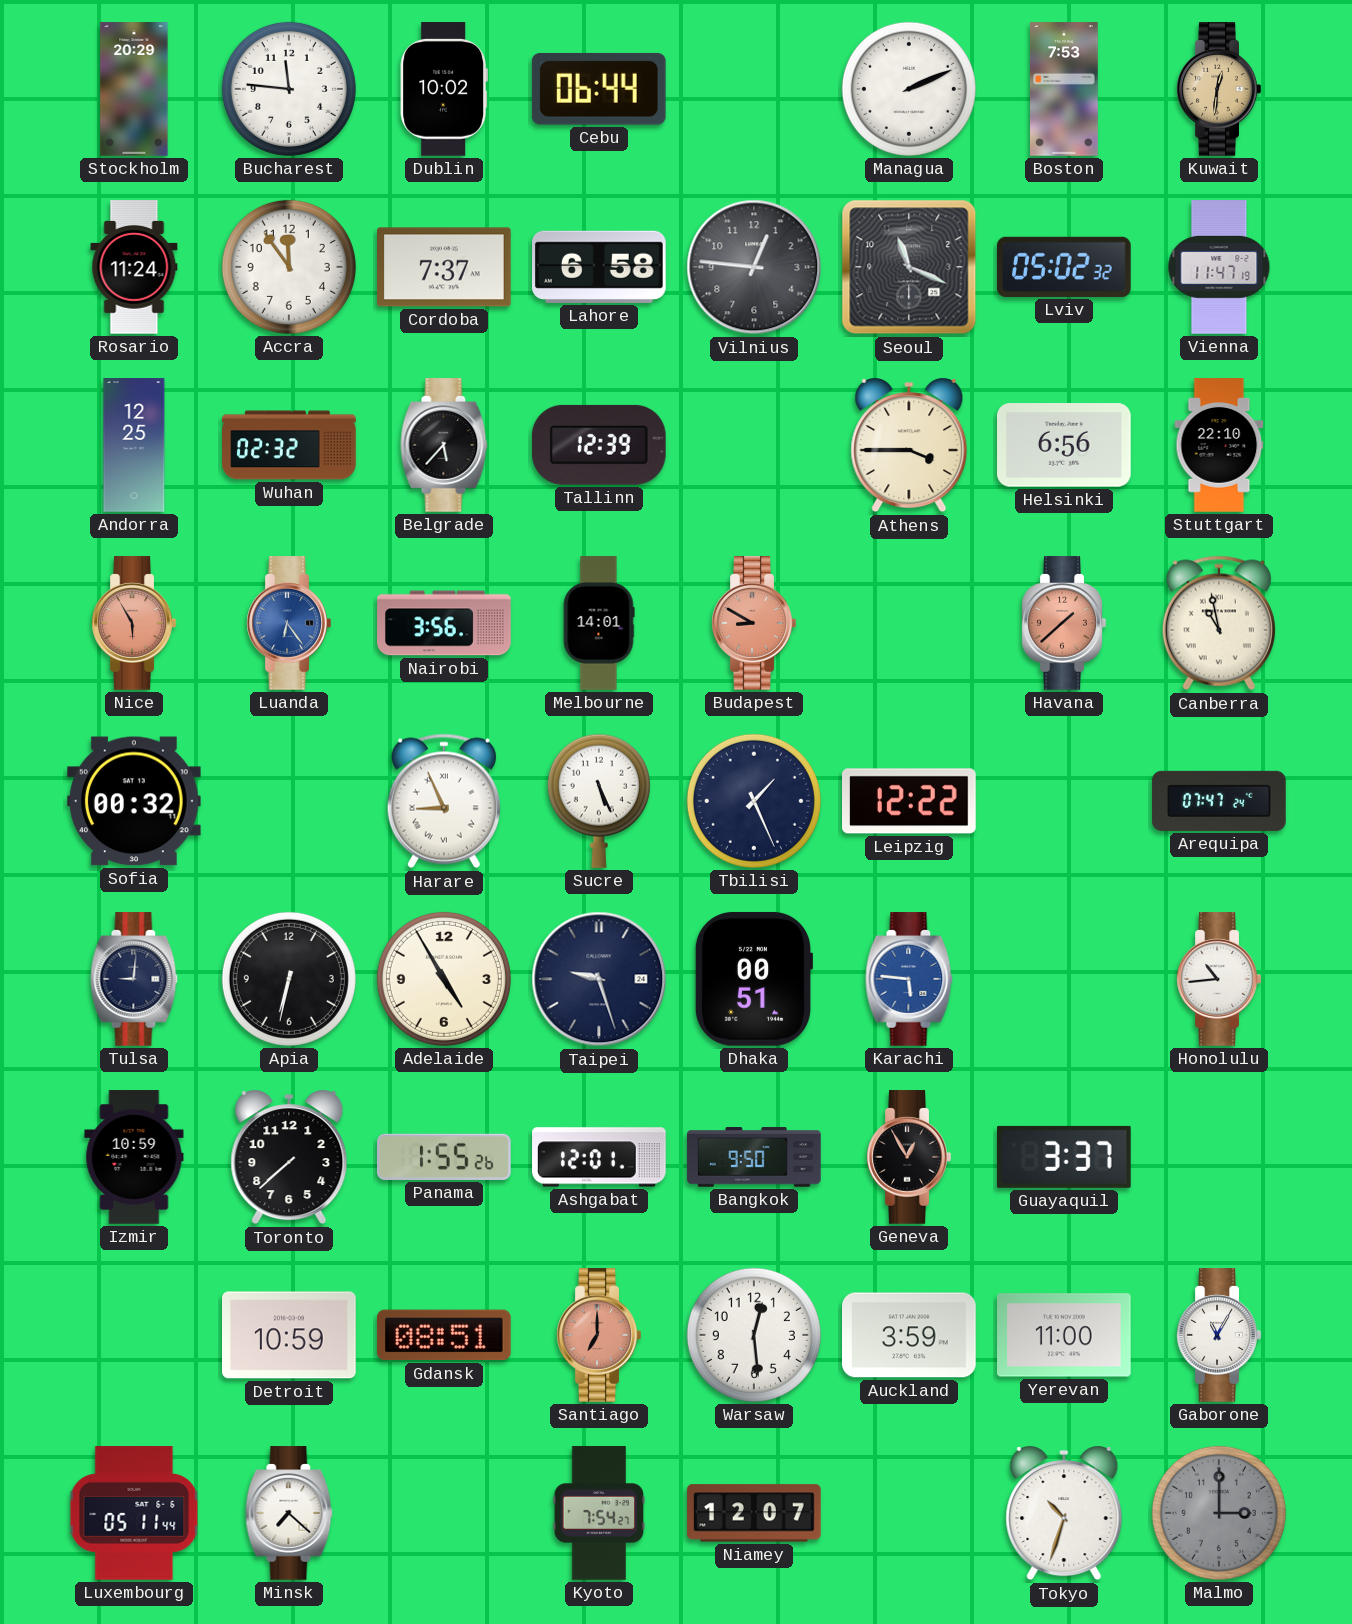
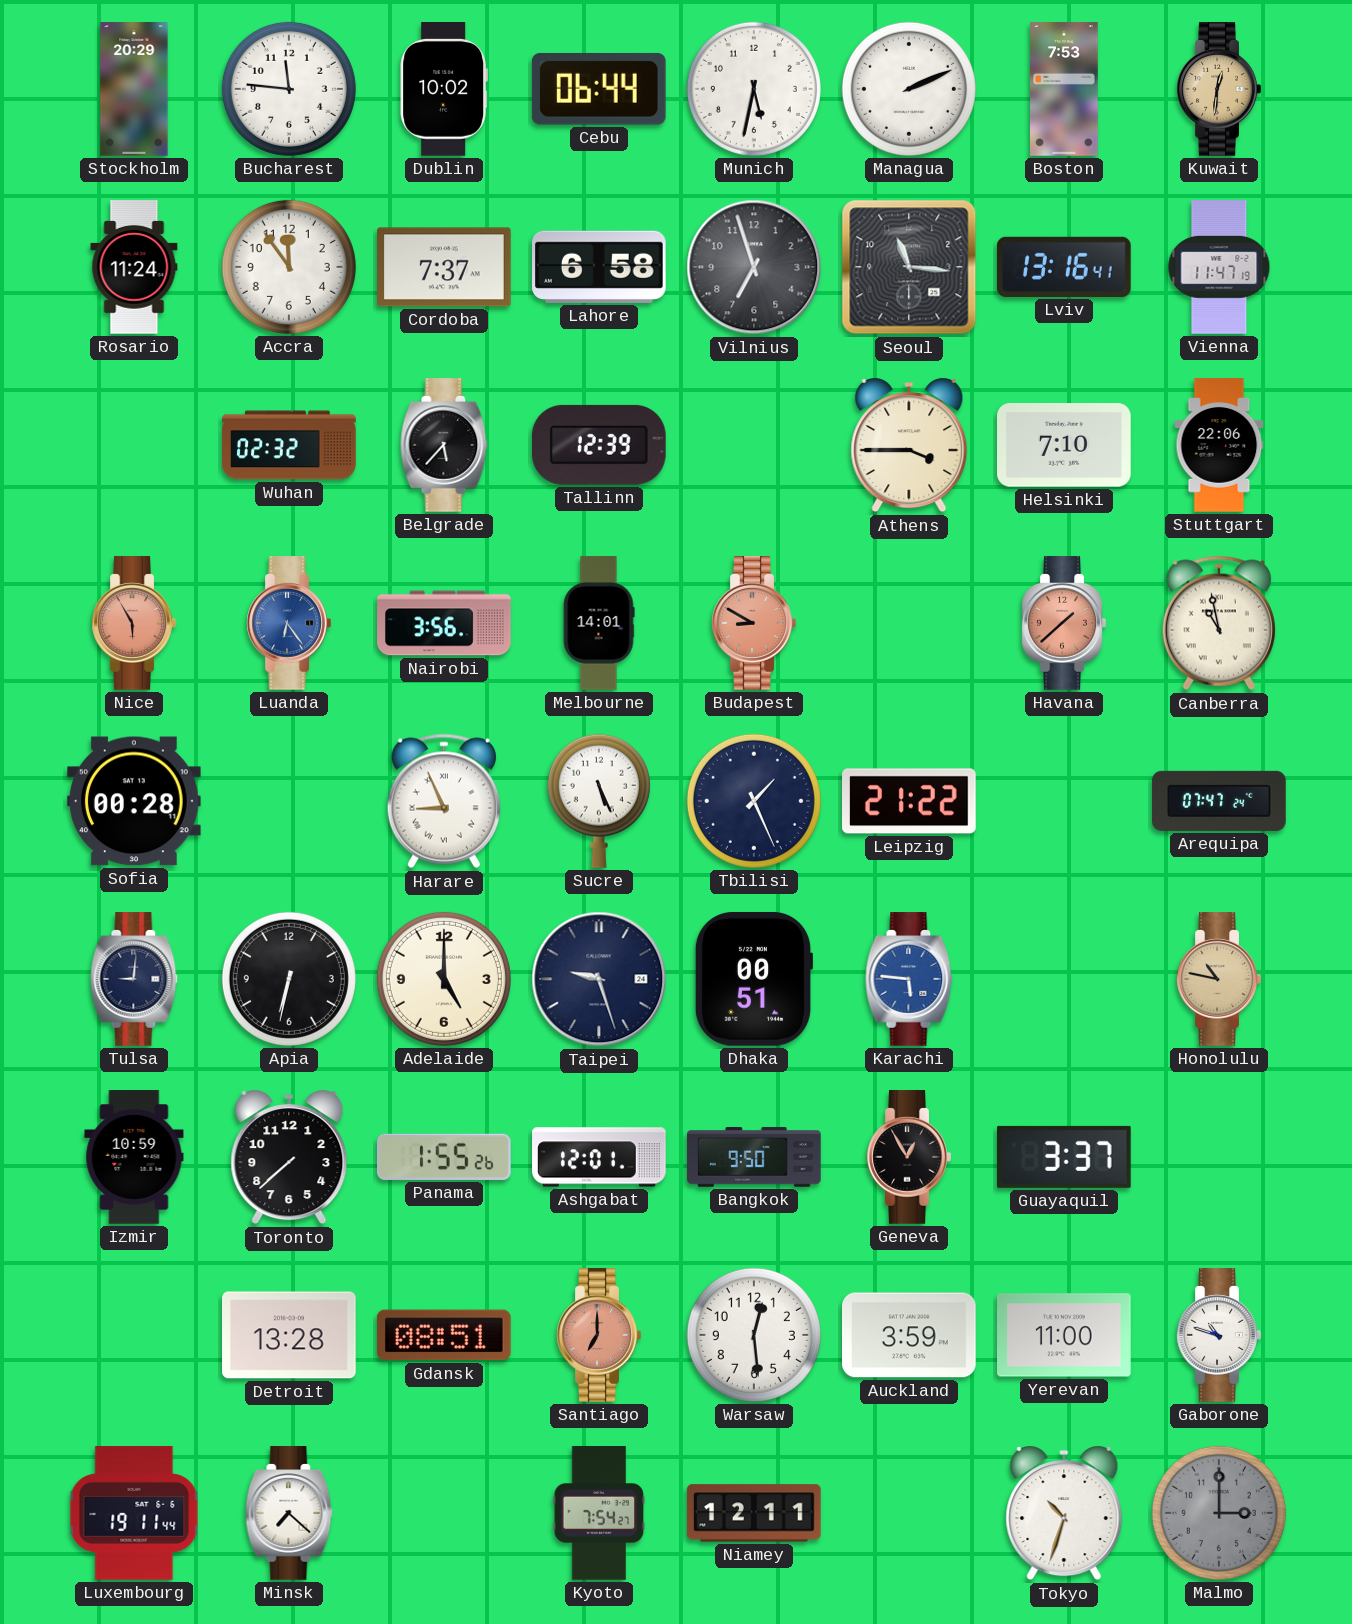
Munich: none -> 5:32
Vilnius: 12:46 -> 6:57
Seoul: 11:19 -> 11:16
Lviv: 05:02 -> 13:16
Andorra: 12:25 -> none
Helsinki: 6:56 -> 7:10
Stuttgart: 22:10 -> 22:06
Sofia: 00:32 -> 00:28
Leipzig: 12:22 -> 21:22
Adelaide: 4:55 -> 5:00
Honolulu: 10:44 -> 10:47
Honolulu dial: white -> champagne
Detroit: 10:59 -> 13:28
Gaborone: 11:05 -> 10:48
Luxembourg: 05:11 -> 19:11
Niamey: 12:07 -> 12:11
